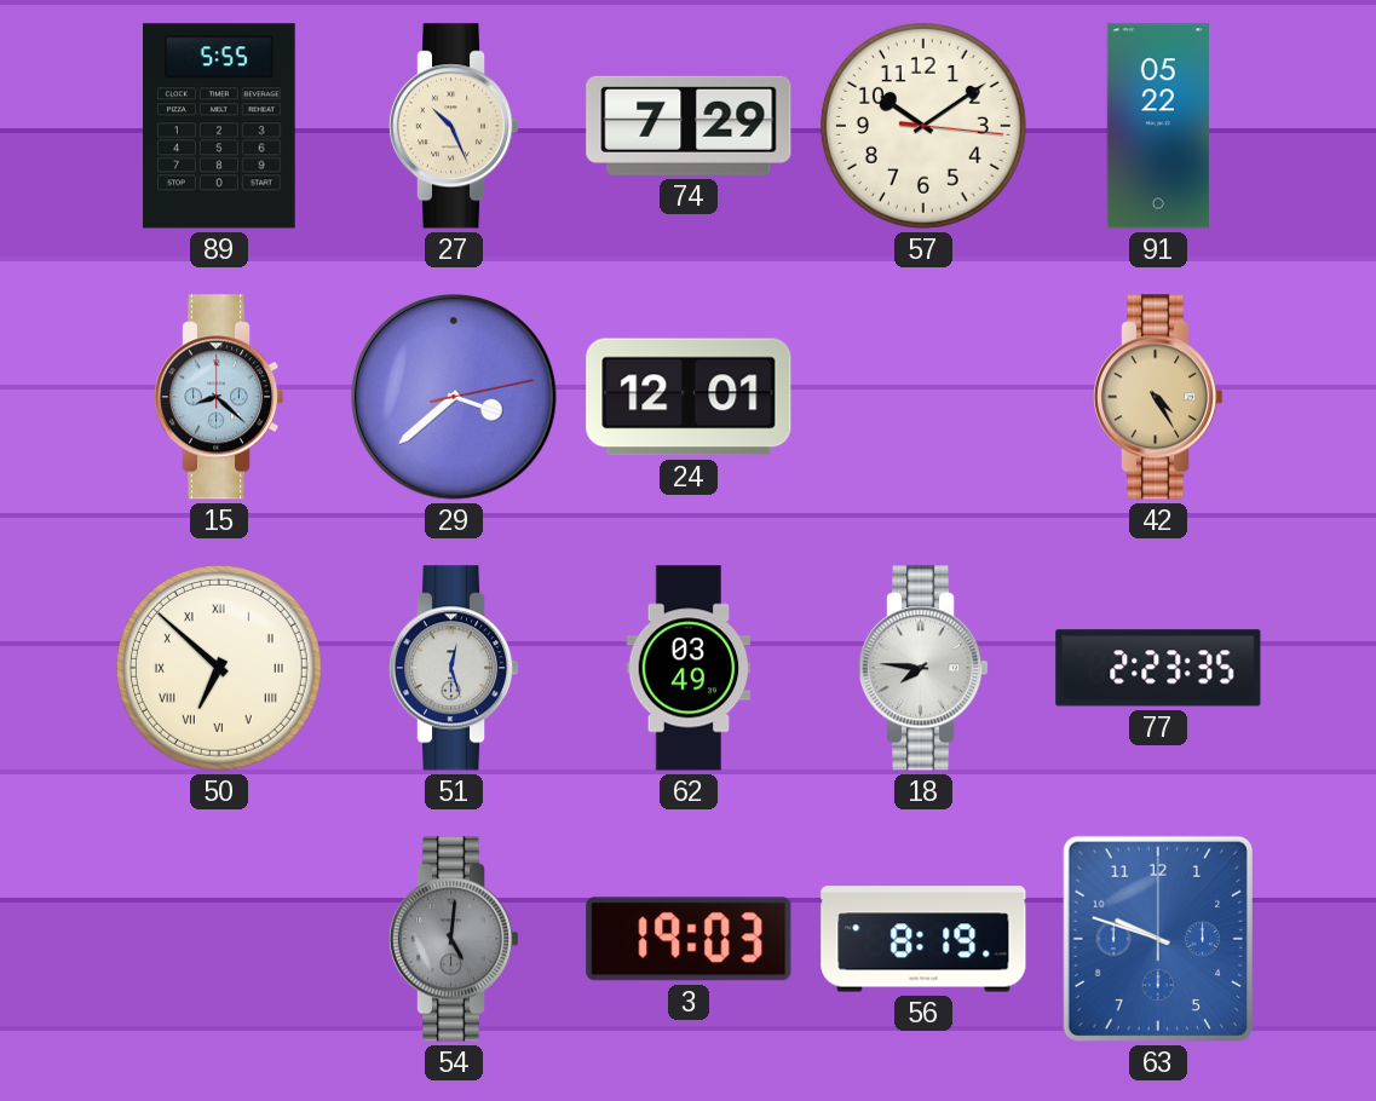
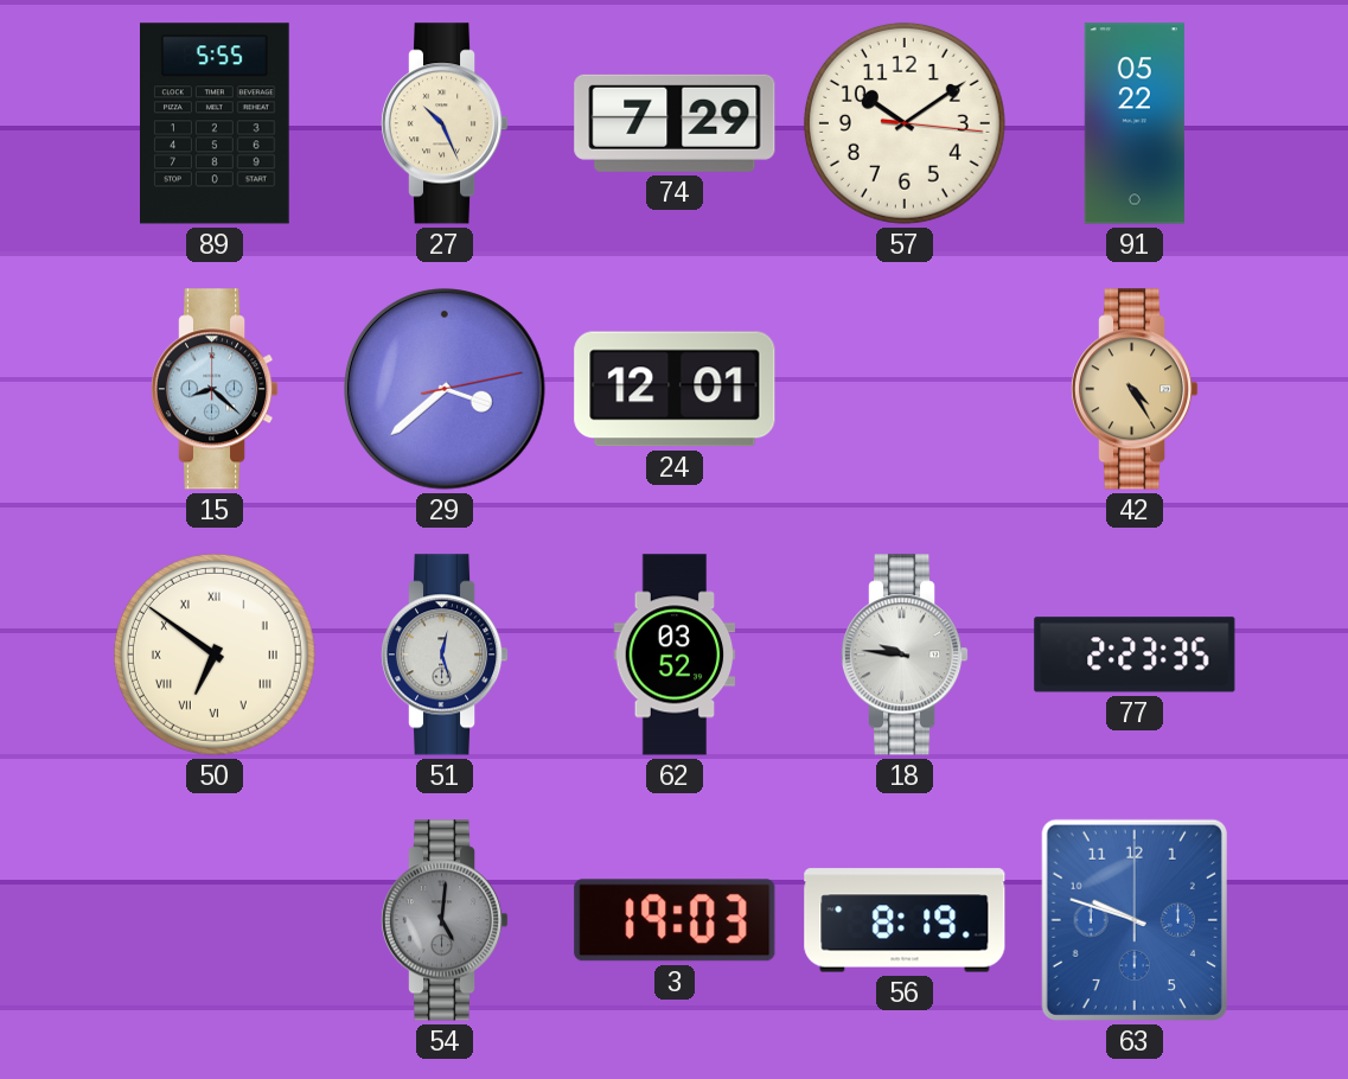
50: 6:52 -> 6:51
62: 03:49 -> 03:52
18: 7:46 -> 9:46
